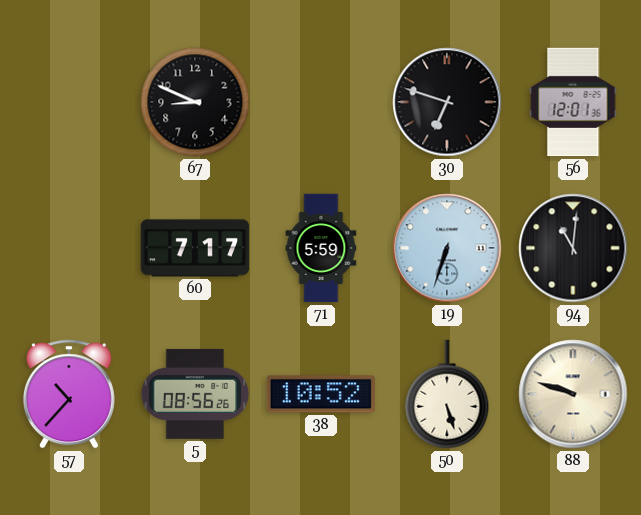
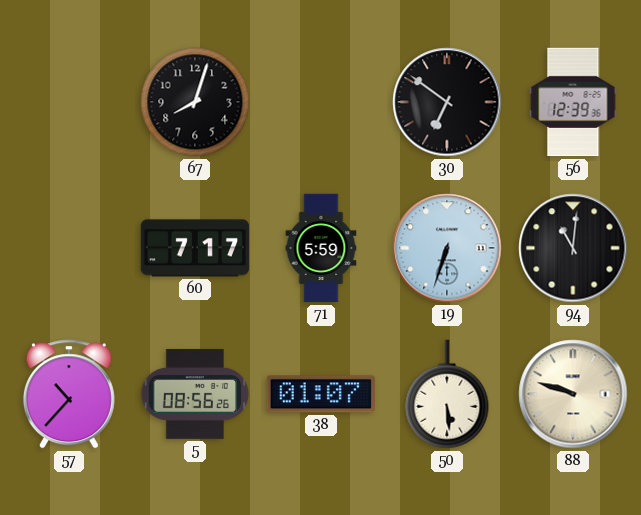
67: 8:49 -> 8:03
30: 6:48 -> 6:51
56: 12:01 -> 12:39
38: 10:52 -> 01:07
50: 5:27 -> 5:29
